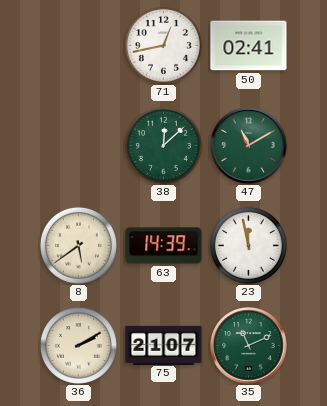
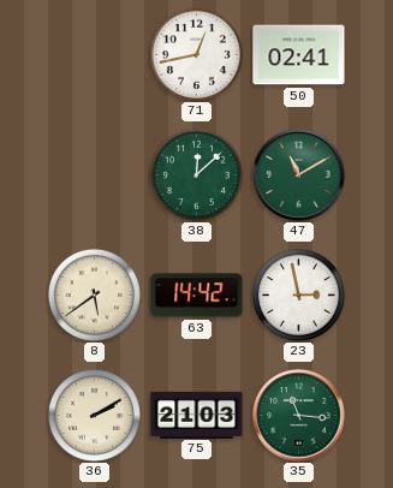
63: 14:39 -> 14:42
23: 11:58 -> 2:58
75: 21:07 -> 21:03
35: 11:11 -> 11:16
